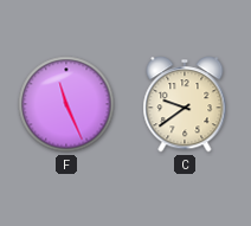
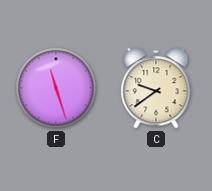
F: 11:26 -> 11:27
